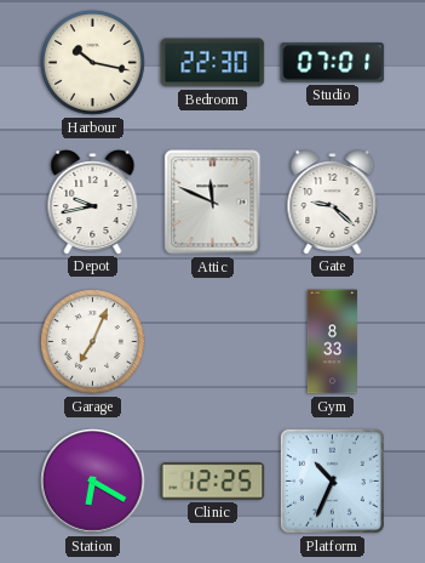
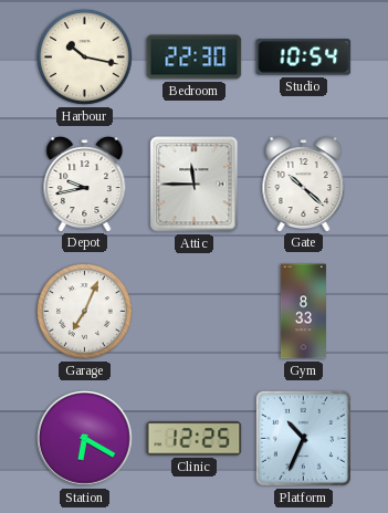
Studio: 07:01 -> 10:54
Attic: 11:49 -> 11:45
Gate: 9:22 -> 10:22
